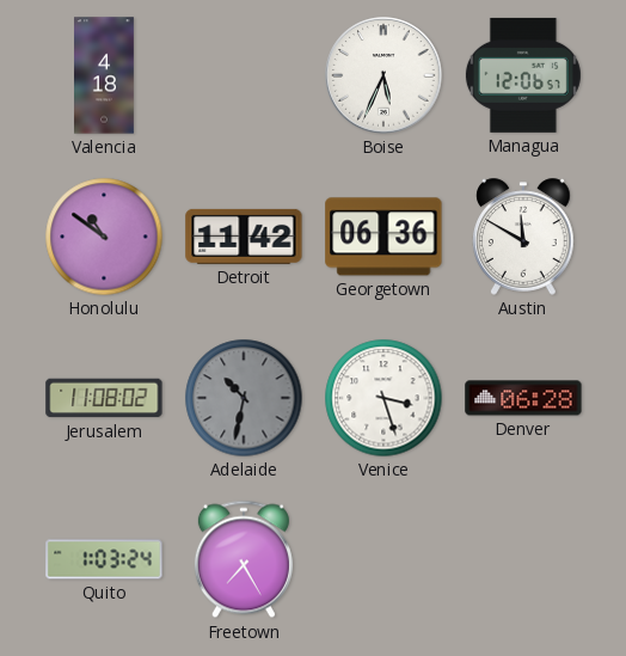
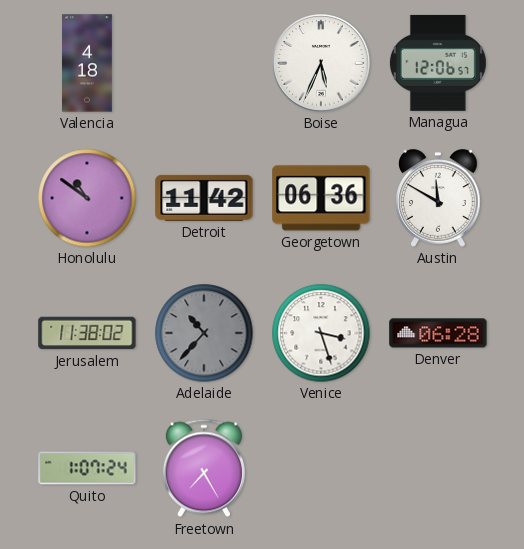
Jerusalem: 11:08 -> 11:38
Adelaide: 10:32 -> 10:37
Quito: 1:03 -> 1:07
